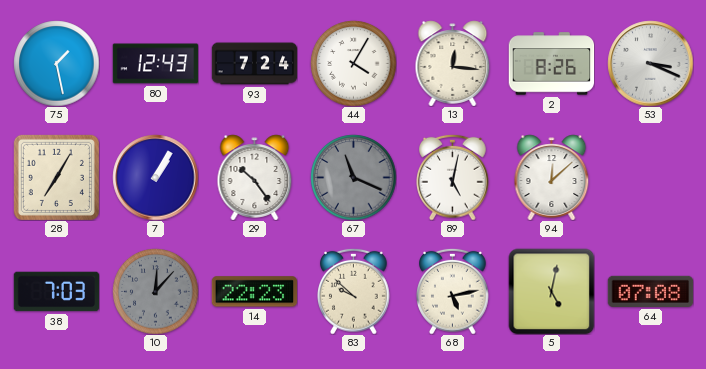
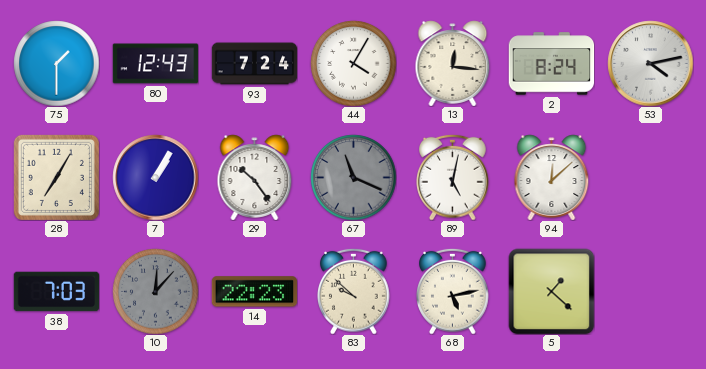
75: 1:28 -> 1:30
2: 8:26 -> 8:24
53: 3:19 -> 4:13
5: 5:02 -> 1:22
64: 07:08 -> none
